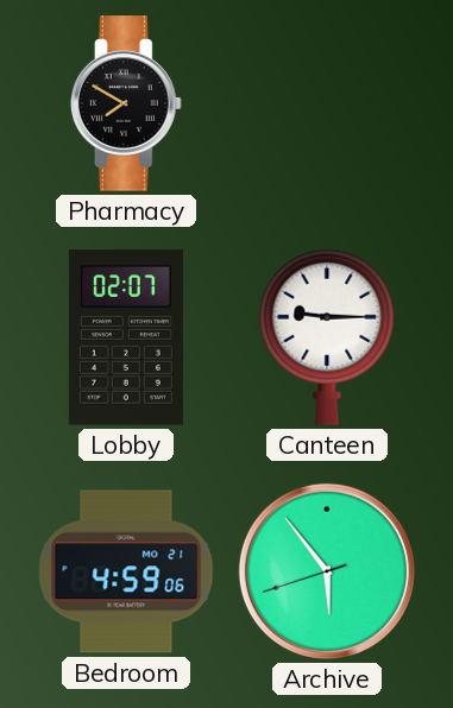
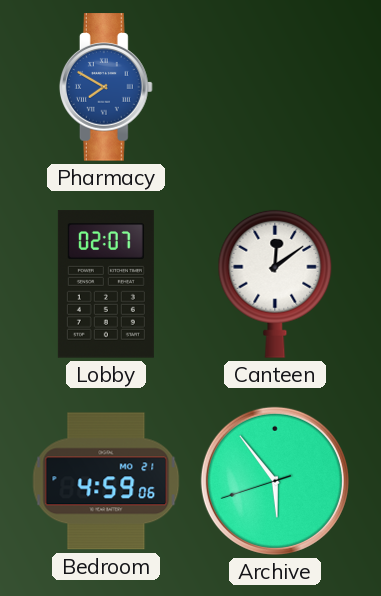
Pharmacy dial: black -> blue
Canteen: 9:15 -> 12:09
